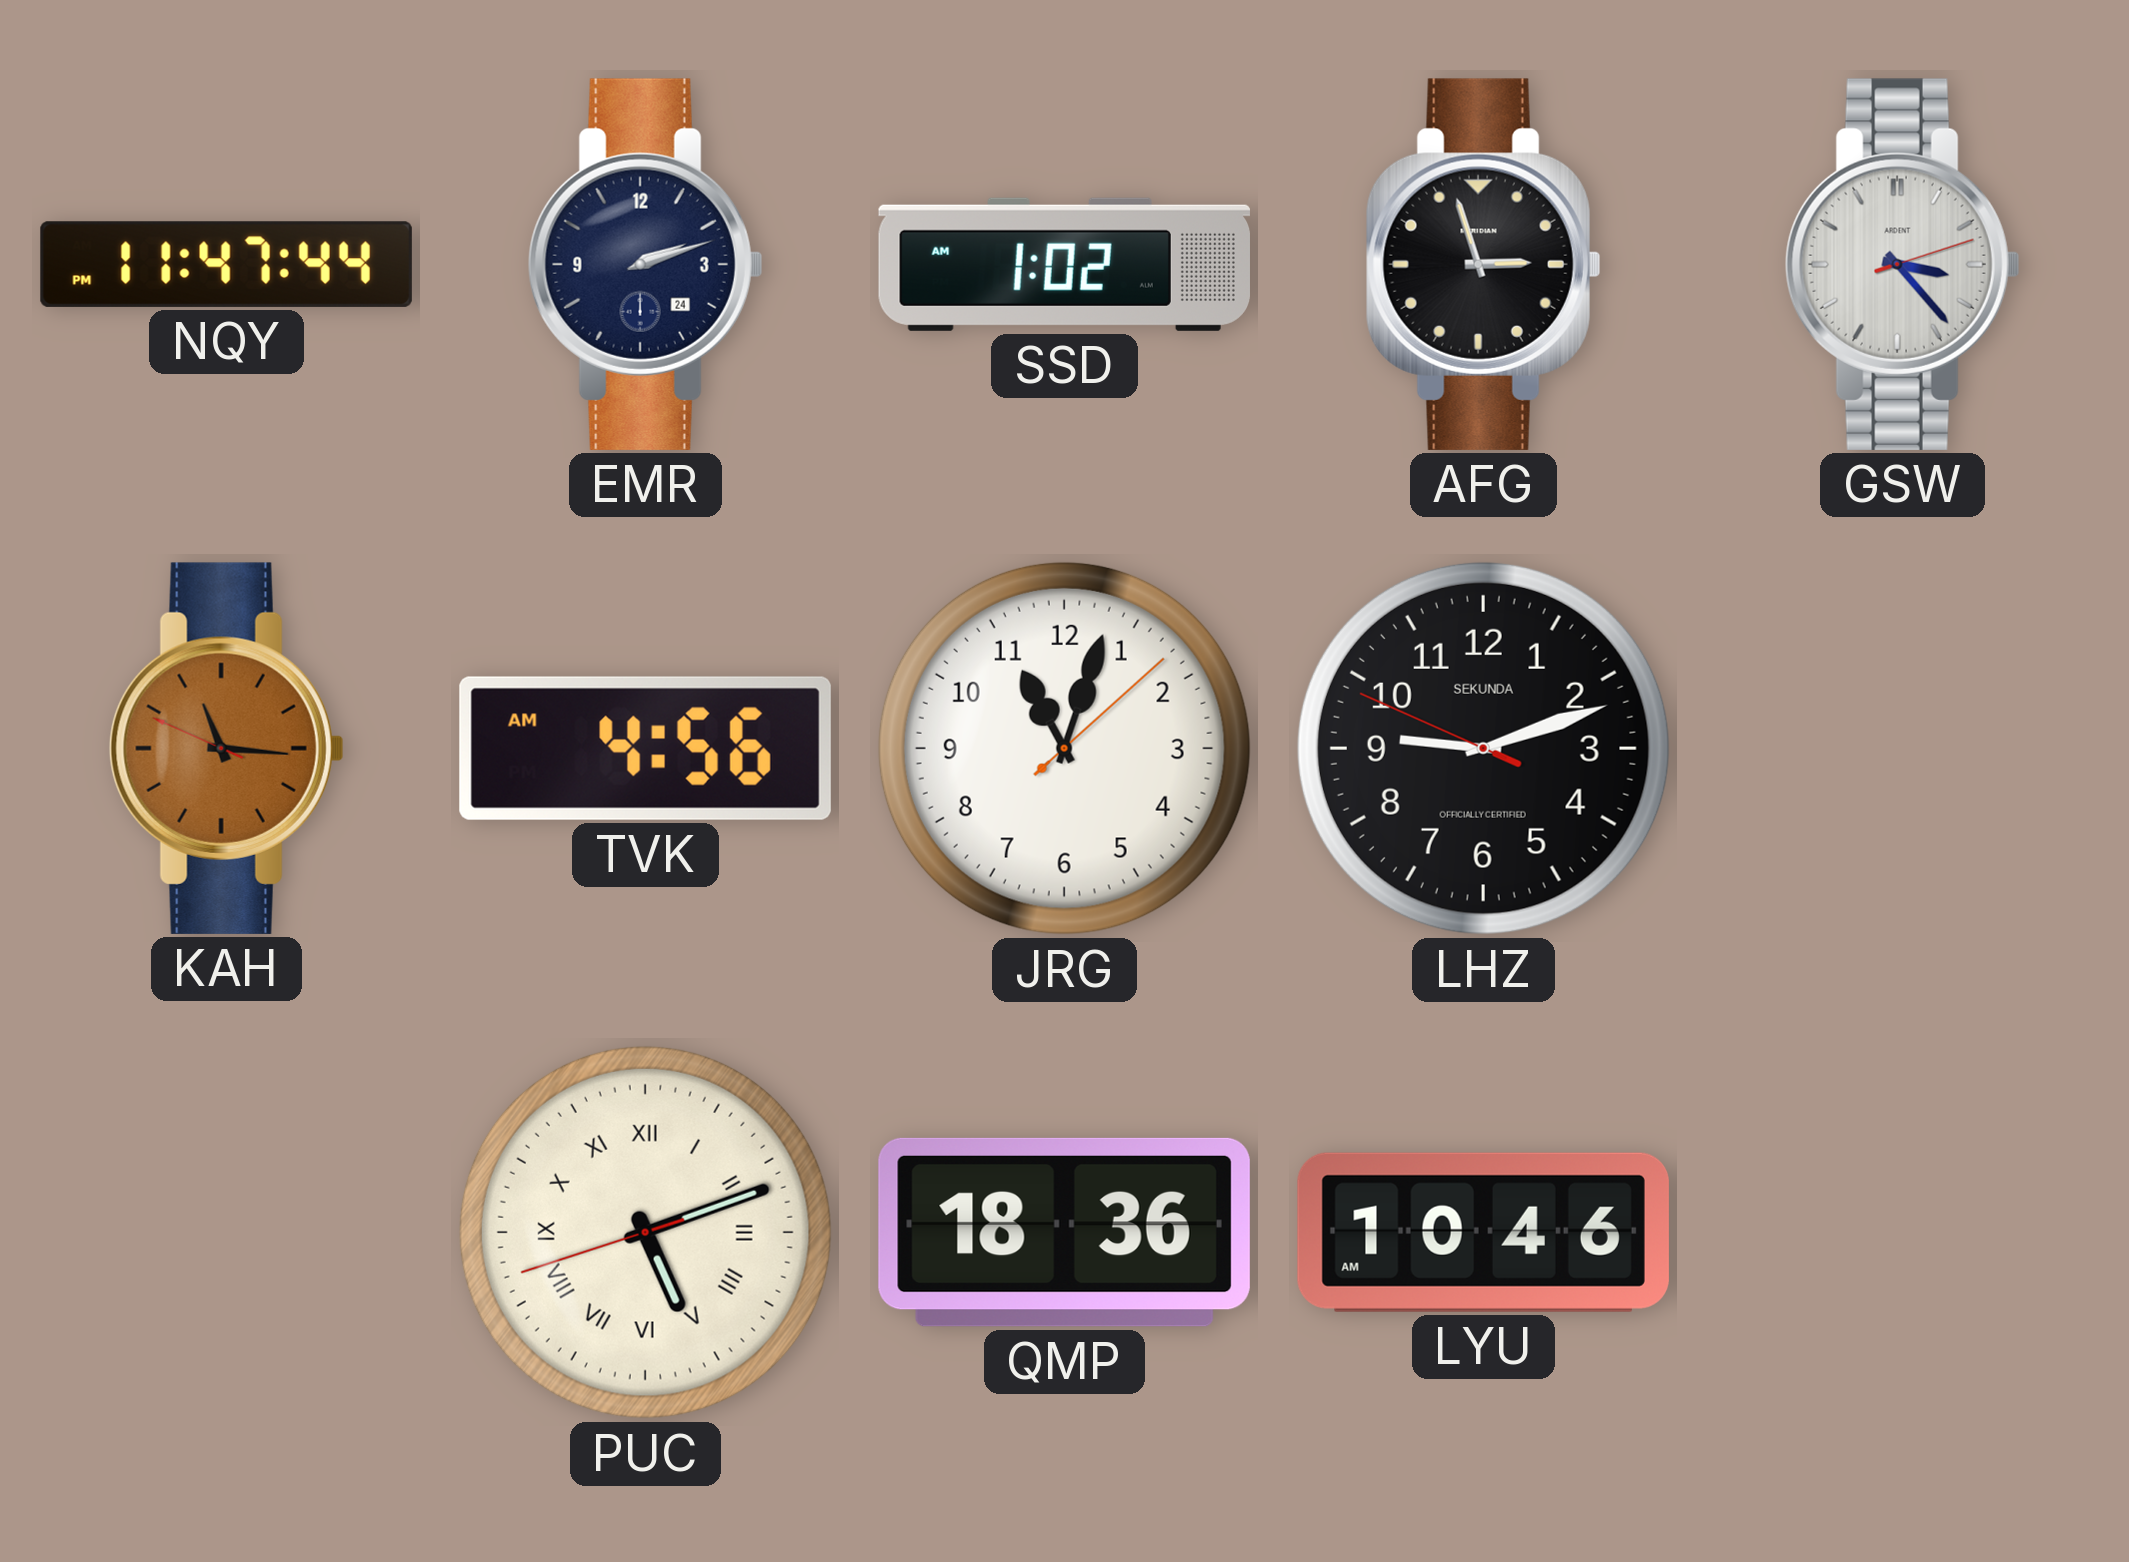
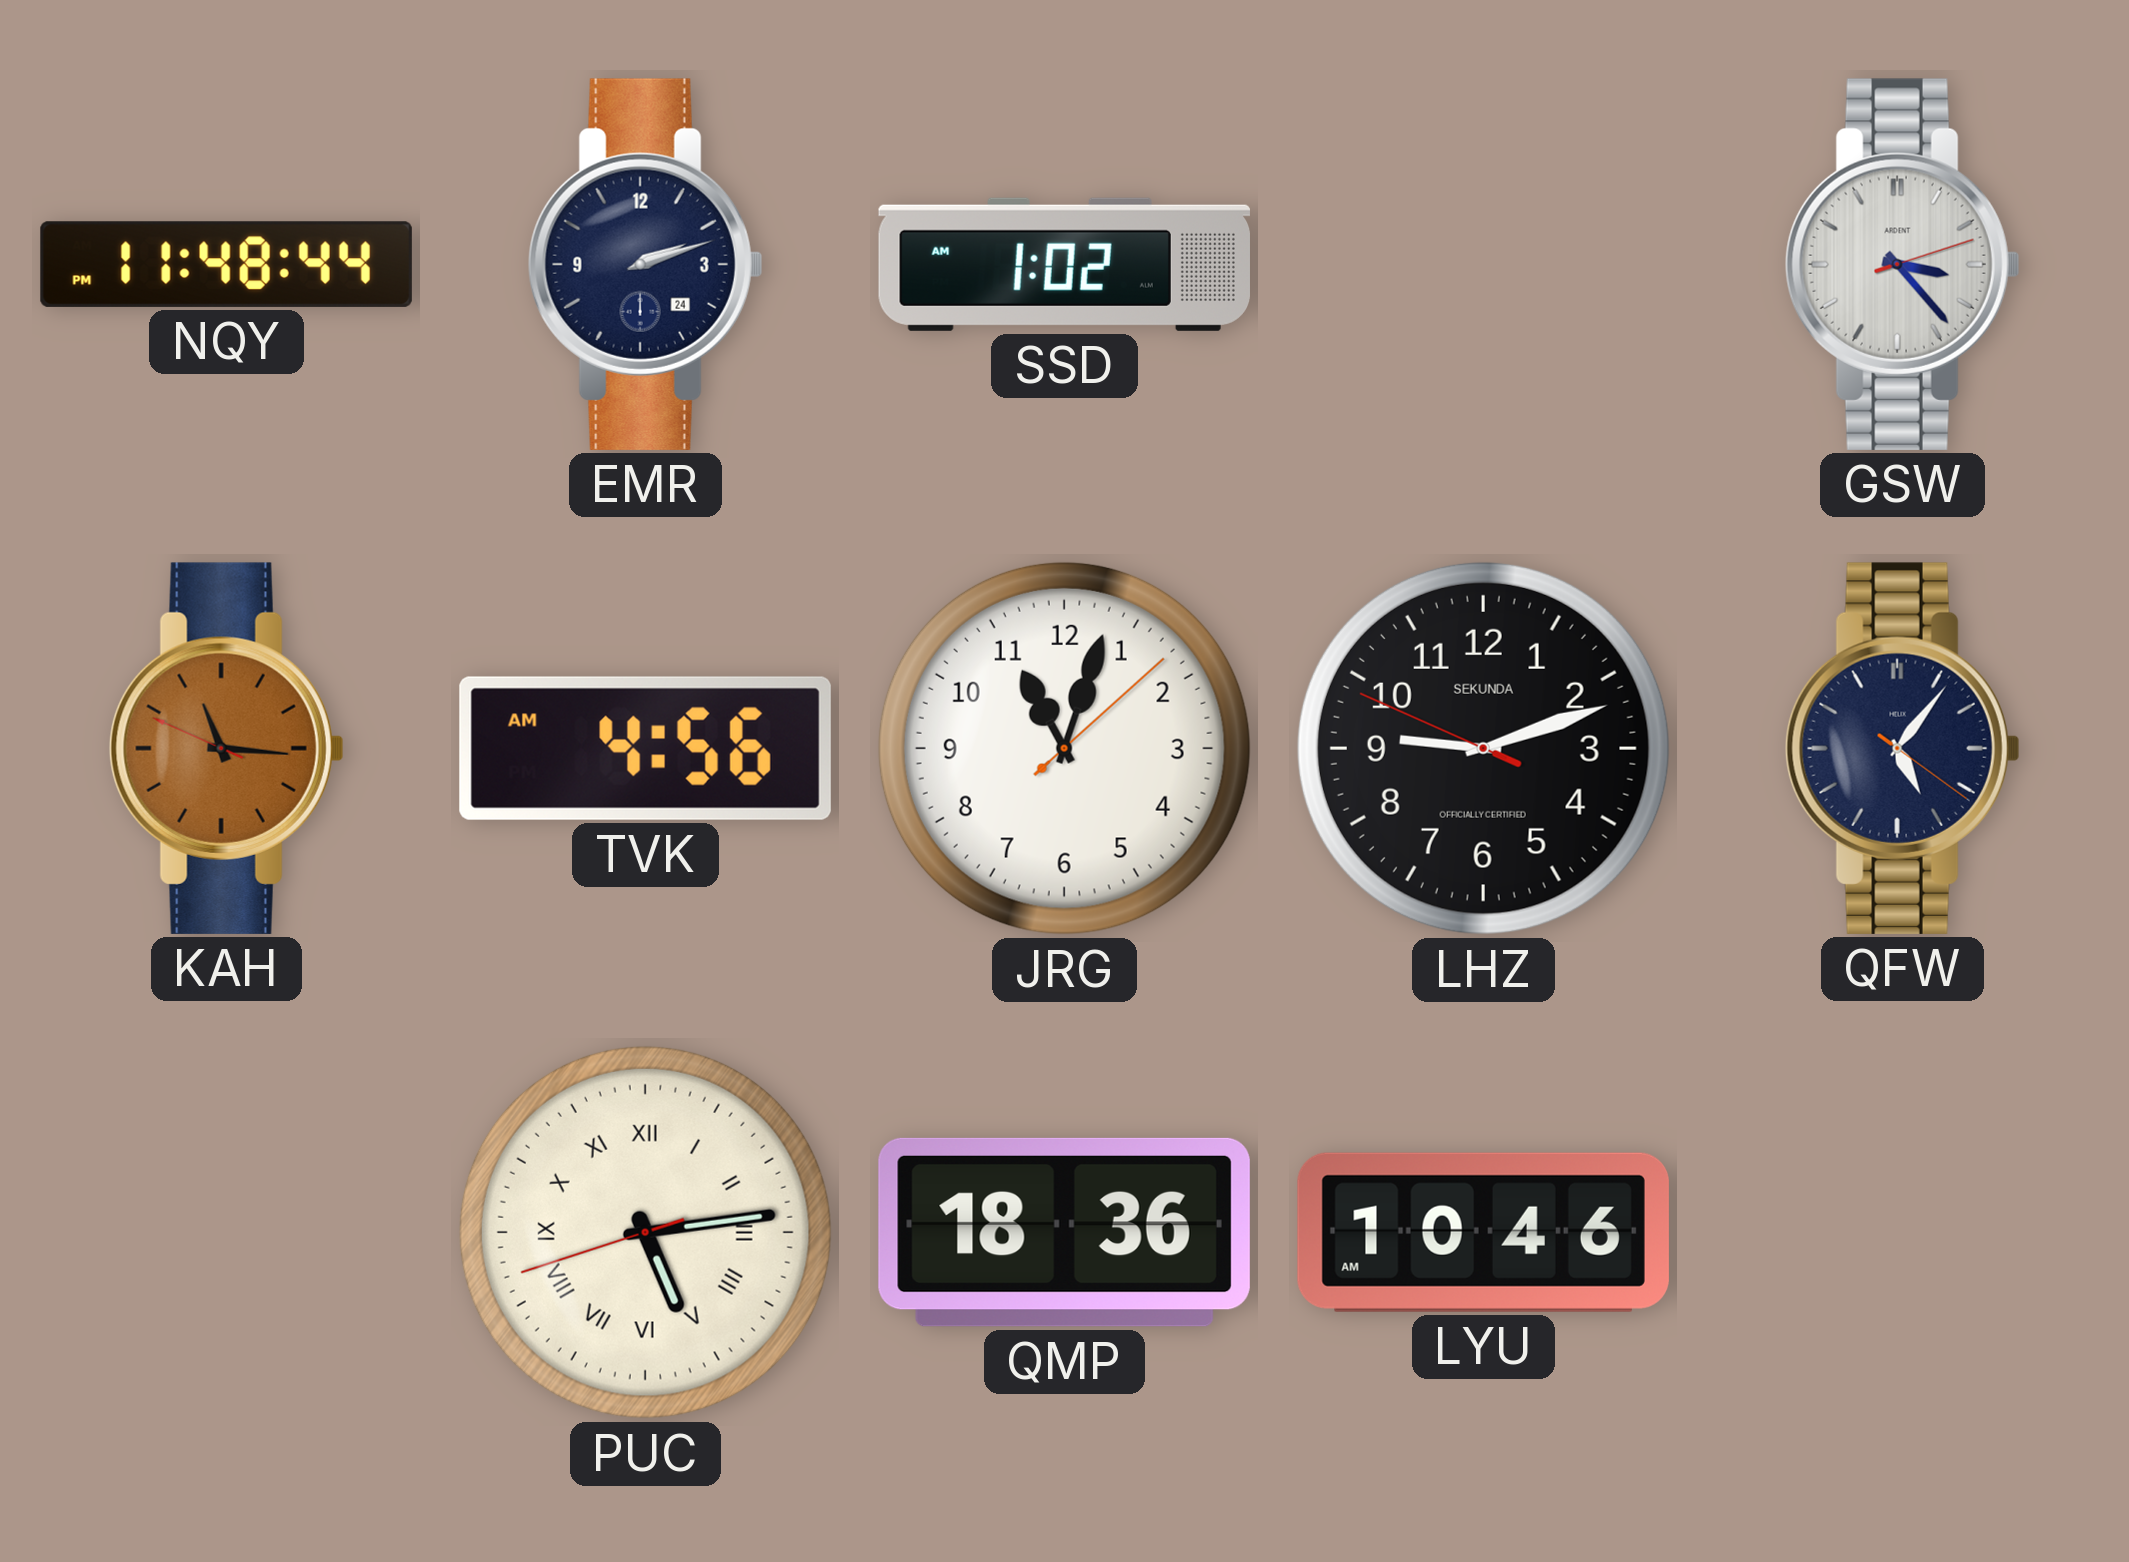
NQY: 11:47 -> 11:48
AFG: 2:57 -> none
QFW: none -> 5:06
PUC: 5:11 -> 5:13
